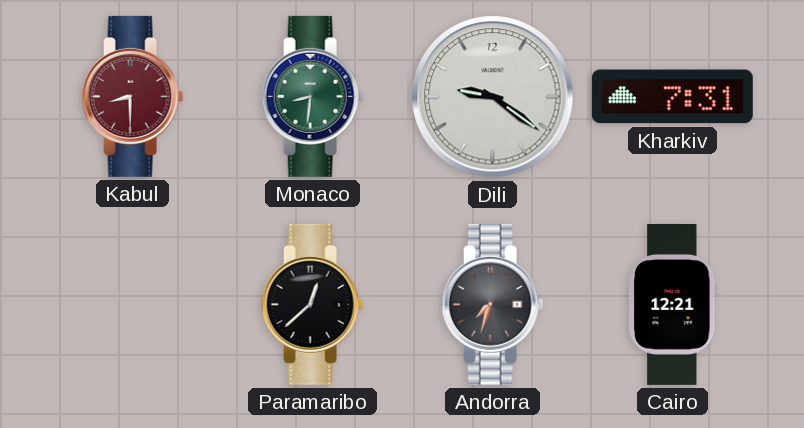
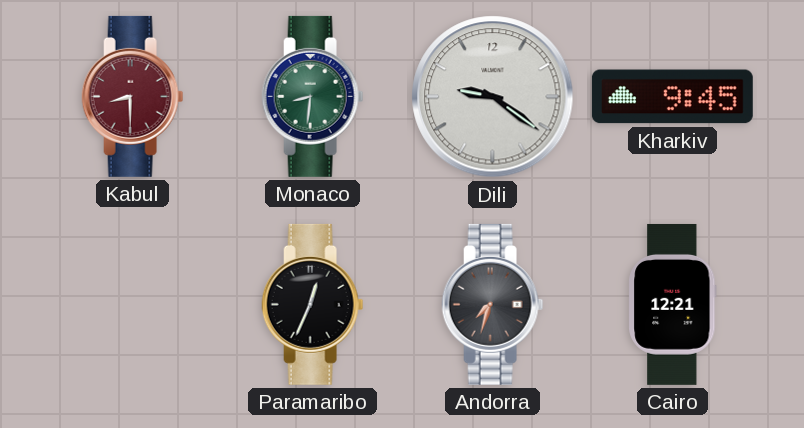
Kharkiv: 7:31 -> 9:45
Paramaribo: 12:38 -> 12:34
